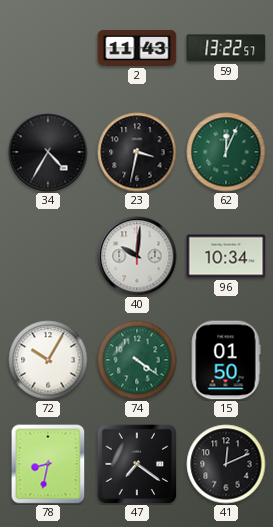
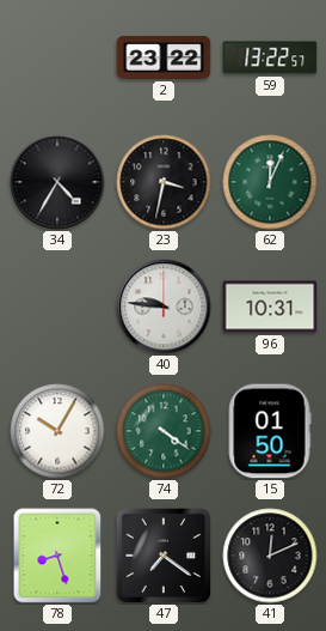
2: 11:43 -> 23:22
40: 10:01 -> 9:46
96: 10:34 -> 10:31
78: 8:32 -> 8:27
